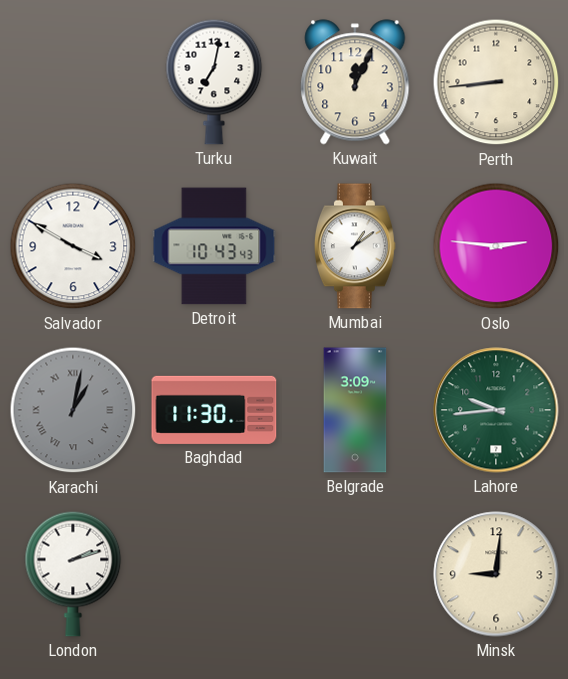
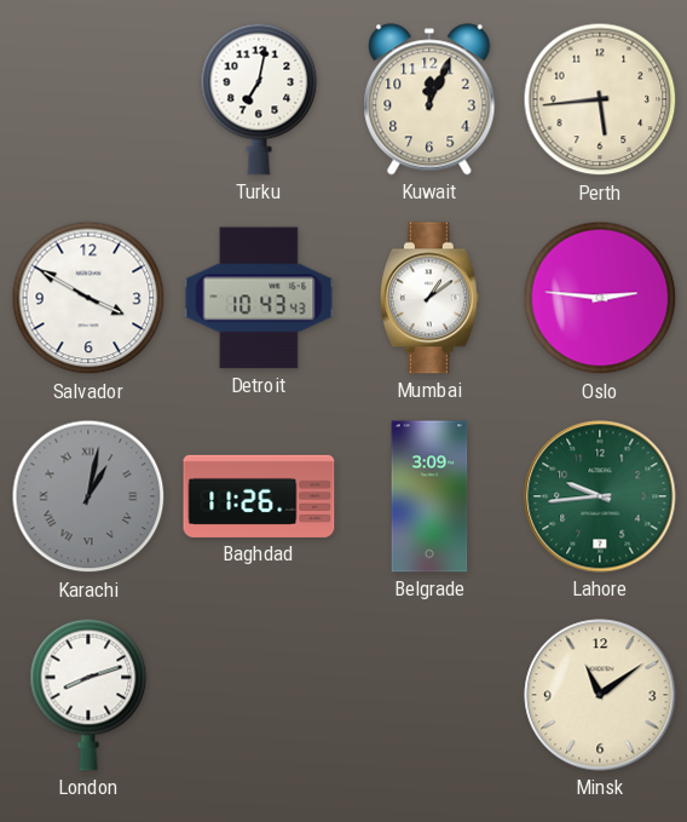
Perth: 8:44 -> 5:44
Baghdad: 11:30 -> 11:26
London: 2:12 -> 8:12
Minsk: 9:01 -> 11:09
